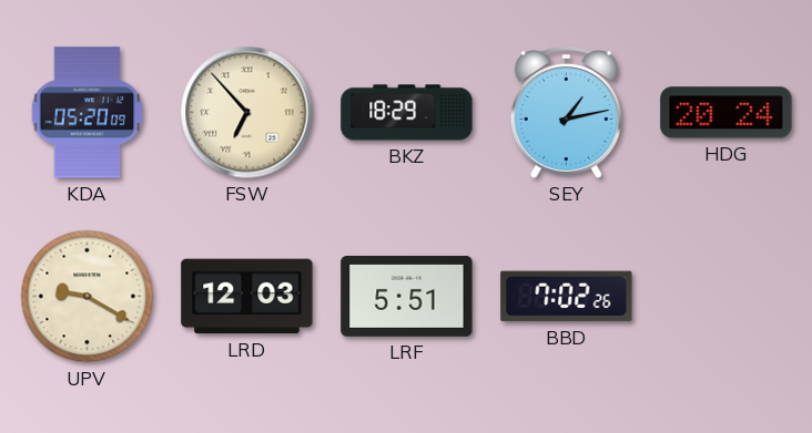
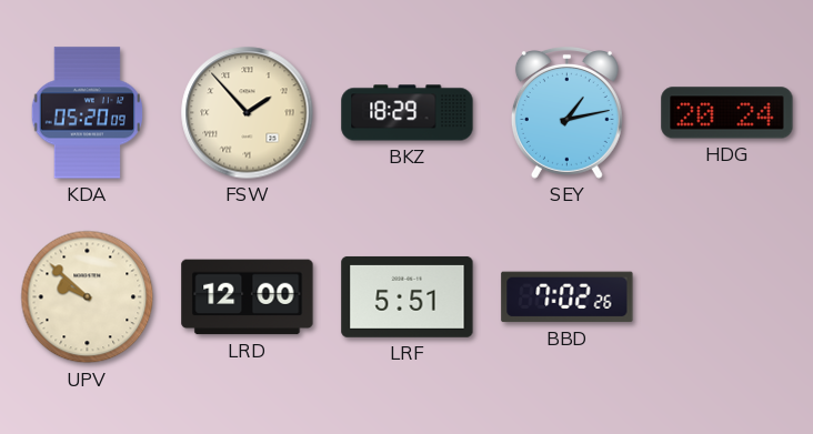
FSW: 6:53 -> 1:53
UPV: 9:20 -> 9:52
LRD: 12:03 -> 12:00
